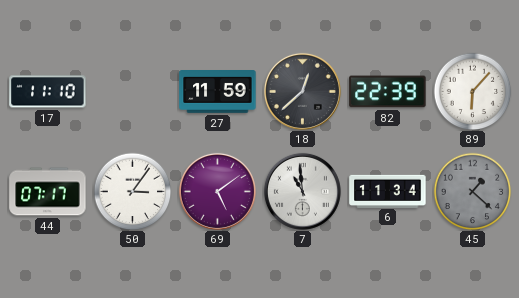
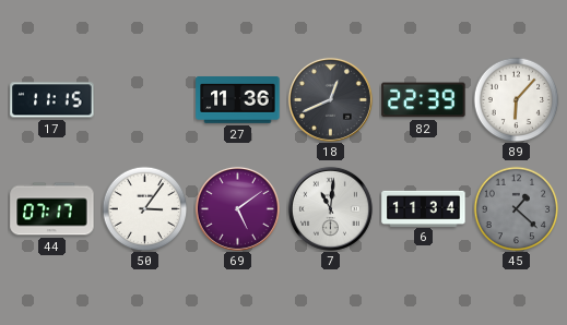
17: 11:10 -> 11:15
27: 11:59 -> 11:36
18: 12:38 -> 12:41
7: 10:59 -> 11:01
